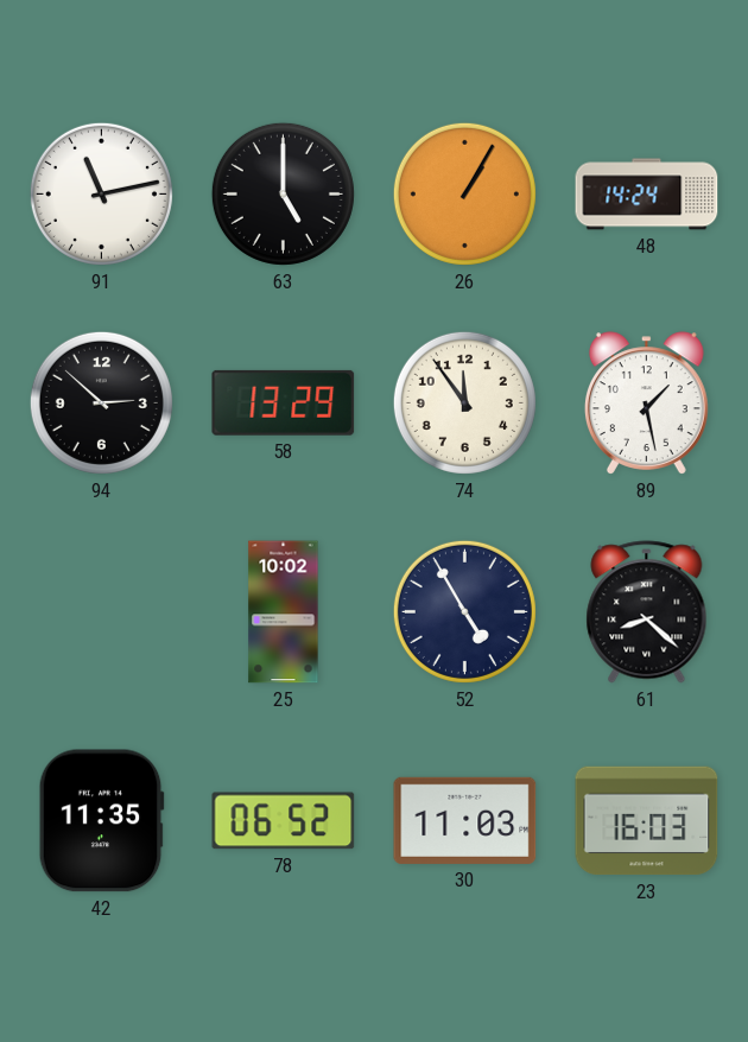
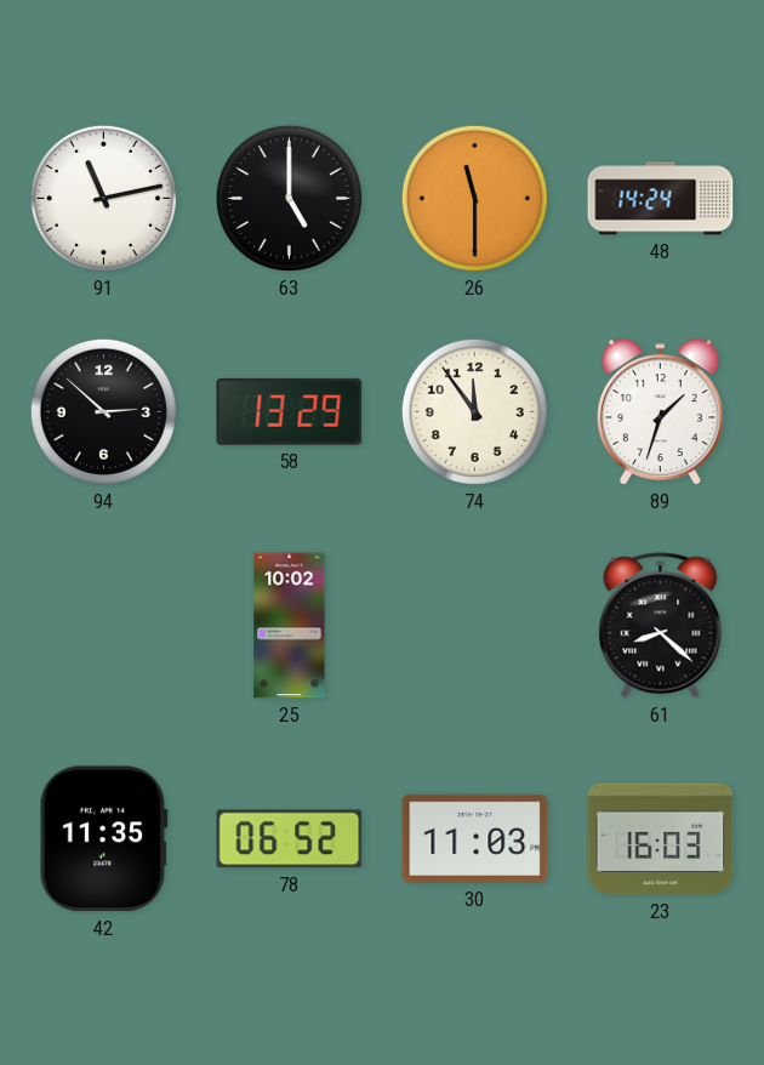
26: 1:05 -> 11:30
89: 1:28 -> 1:33
52: 4:55 -> none
